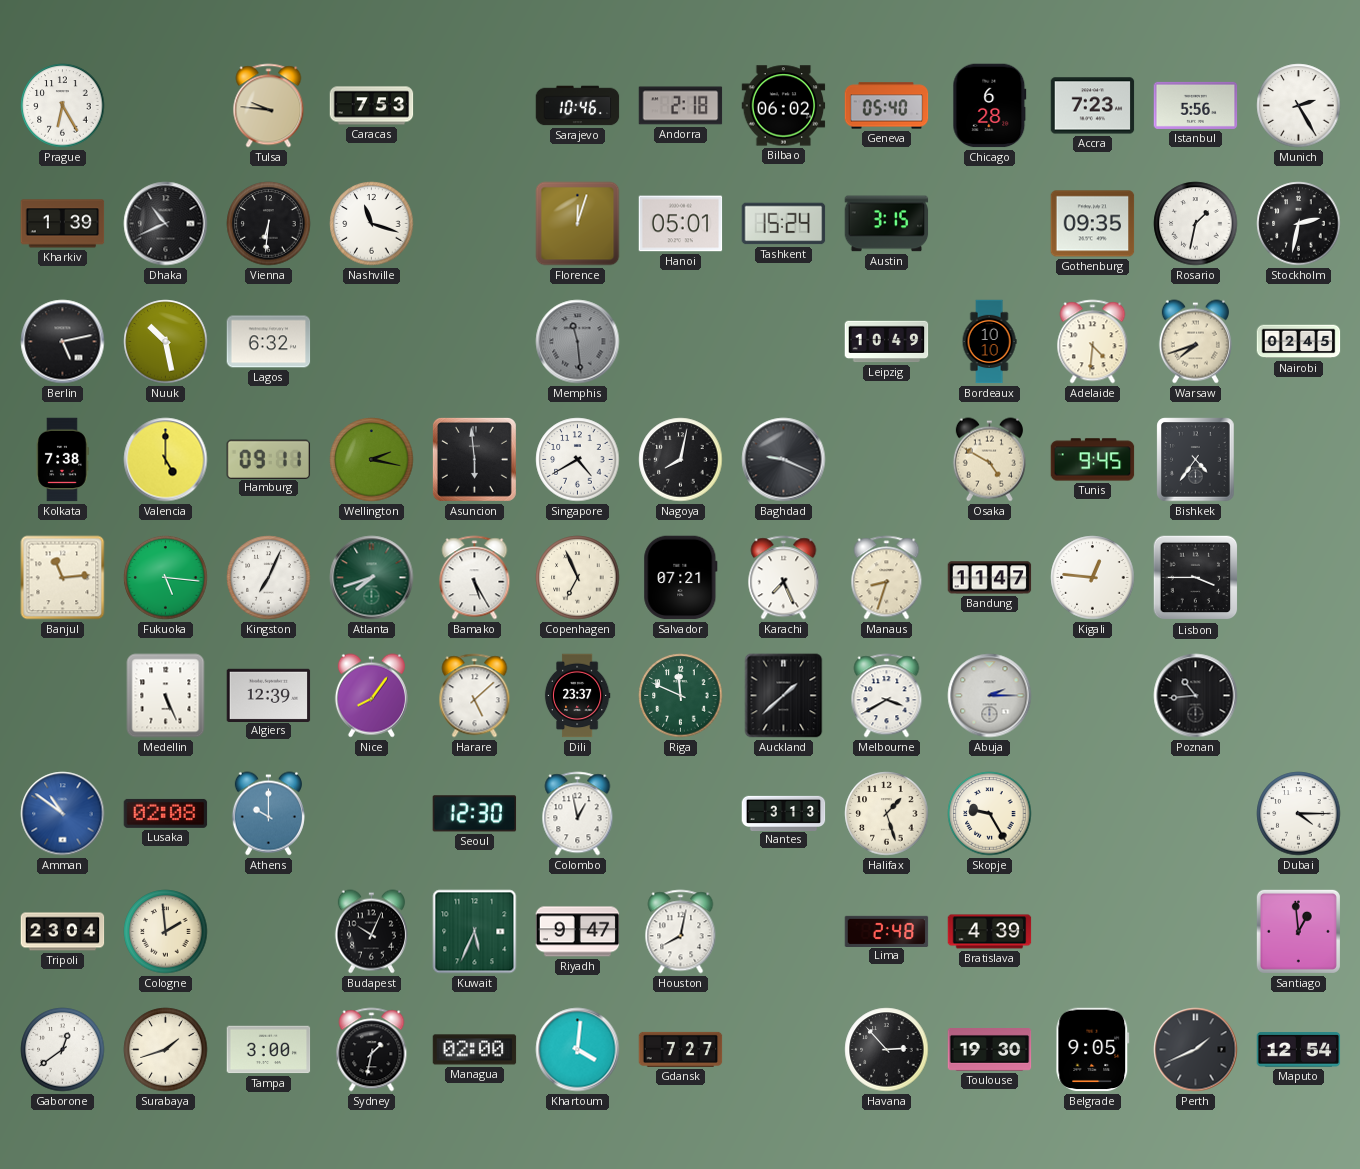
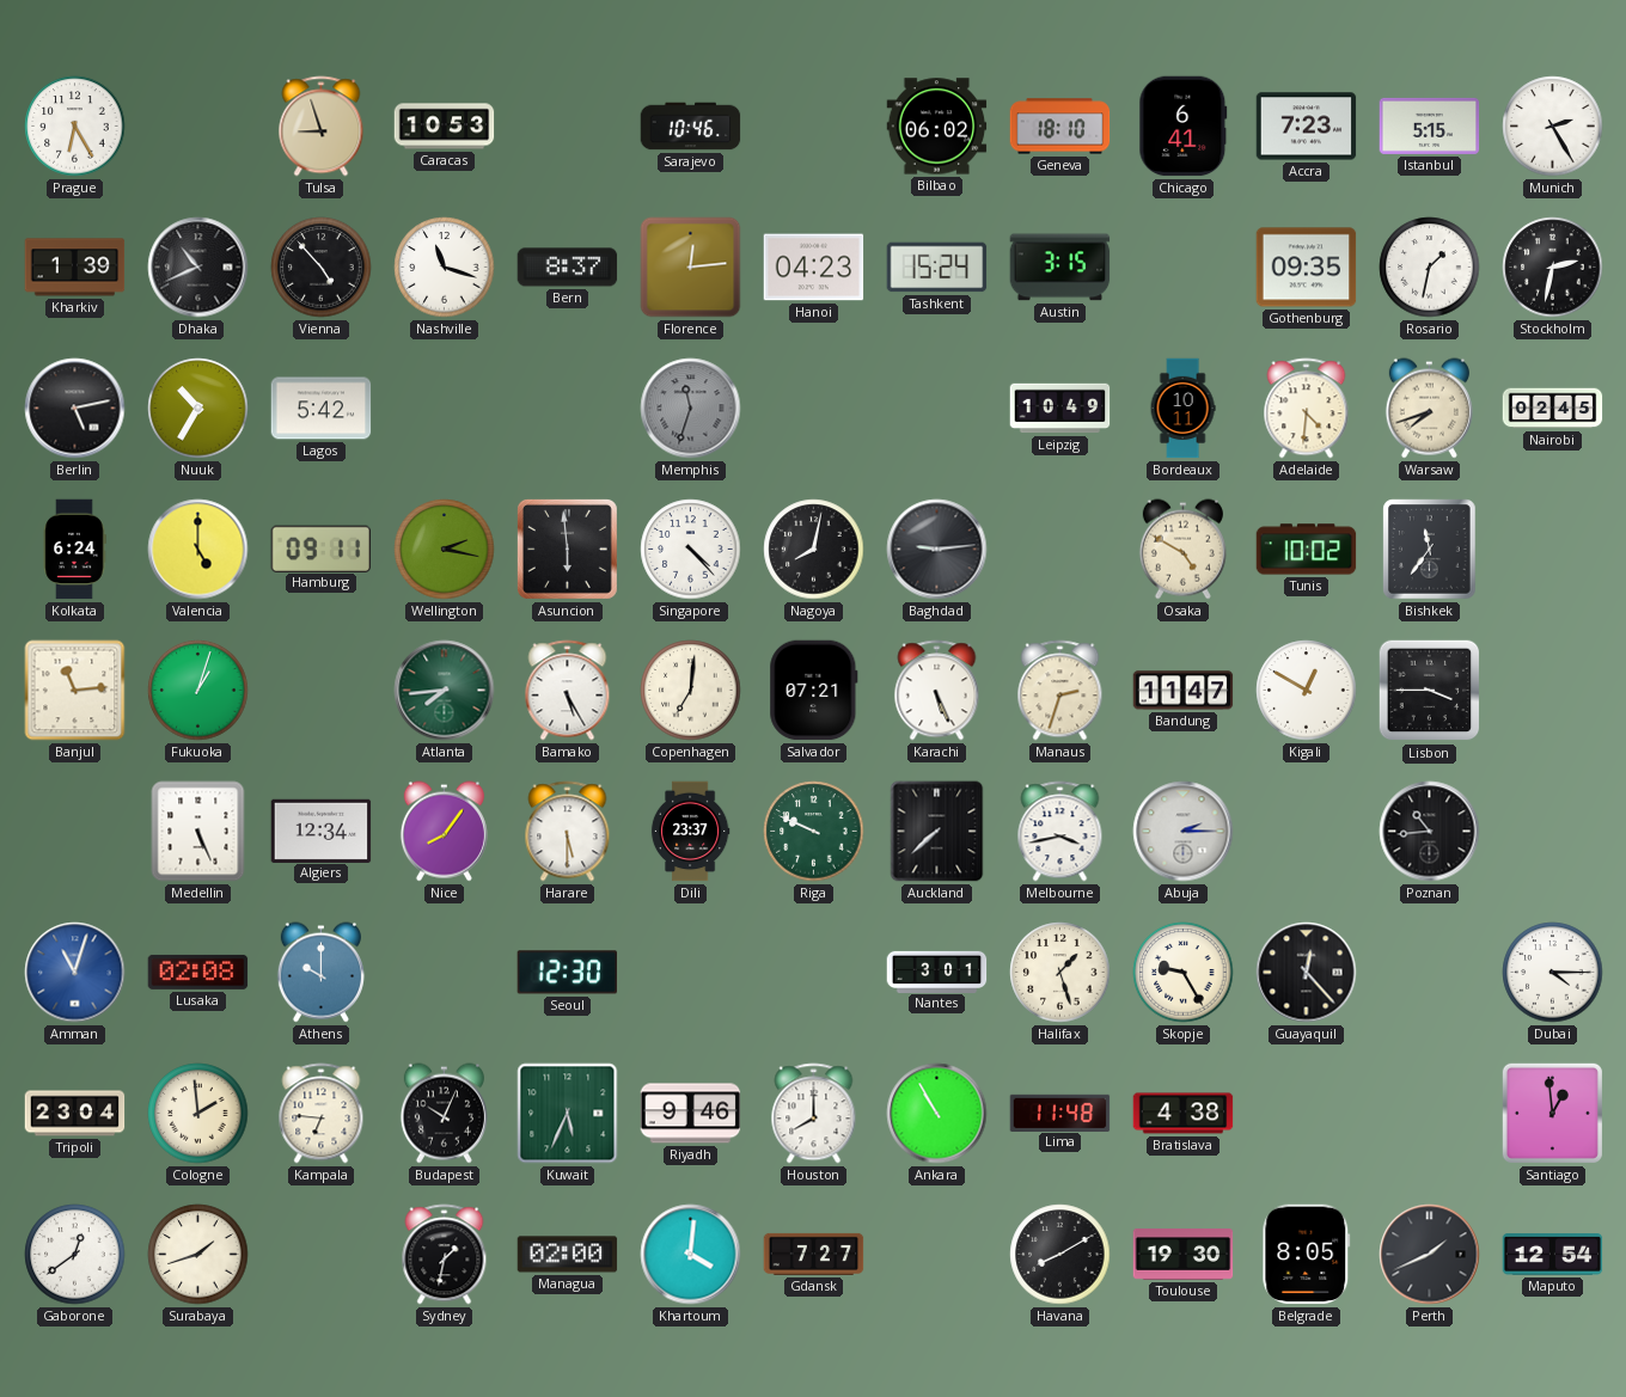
Tulsa: 9:46 -> 8:57
Caracas: 7:53 -> 10:53
Andorra: 2:18 -> none
Geneva: 05:40 -> 18:10
Chicago: 6:28 -> 6:41
Istanbul: 5:56 -> 5:15
Vienna: 6:31 -> 4:53
Bern: none -> 8:37
Florence: 12:03 -> 12:14
Hanoi: 05:01 -> 04:23
Nuuk: 10:28 -> 10:35
Lagos: 6:32 -> 5:42
Memphis: 11:29 -> 11:33
Bordeaux: 10:10 -> 10:11
Kolkata: 7:38 -> 6:24
Singapore: 4:40 -> 4:23
Baghdad: 9:19 -> 9:14
Tunis: 9:45 -> 10:02
Bishkek: 4:36 -> 11:36
Fukuoka: 5:16 -> 1:03
Kingston: 7:04 -> none
Atlanta: 7:42 -> 7:44
Copenhagen: 6:56 -> 7:01
Karachi: 7:26 -> 5:26
Manaus: 8:33 -> 2:33
Kigali: 12:46 -> 12:50
Algiers: 12:39 -> 12:34
Harare: 5:08 -> 5:30
Riga: 11:49 -> 9:49
Auckland: 1:38 -> 7:38
Melbourne: 3:40 -> 3:43
Amman: 10:51 -> 11:03
Colombo: 12:58 -> none
Nantes: 3:13 -> 3:01
Guayaquil: none -> 12:23
Kampala: none -> 6:46
Riyadh: 9:47 -> 9:46
Houston: 8:02 -> 8:00
Ankara: none -> 10:55
Lima: 2:48 -> 11:48
Bratislava: 4:39 -> 4:38
Tampa: 3:00 -> none
Havana: 2:53 -> 8:10
Belgrade: 9:05 -> 8:05
